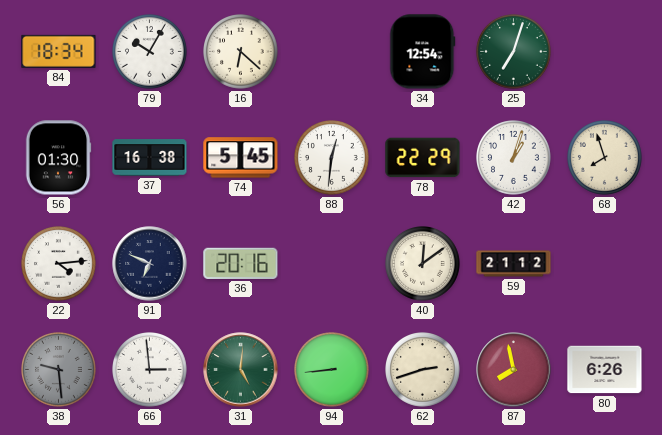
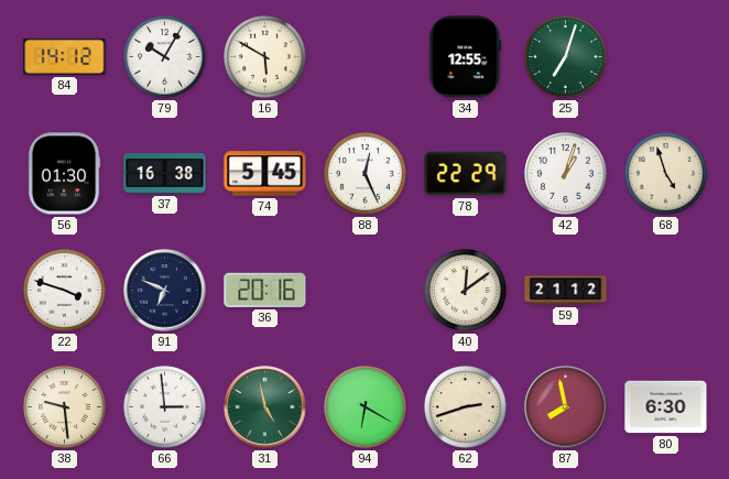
84: 18:34 -> 14:12
16: 6:22 -> 5:50
34: 12:54 -> 12:55
88: 12:31 -> 12:26
68: 7:57 -> 4:57
22: 4:14 -> 3:48
38 dial: grey -> cream
31: 5:01 -> 4:58
94: 8:44 -> 6:20
80: 6:26 -> 6:30
